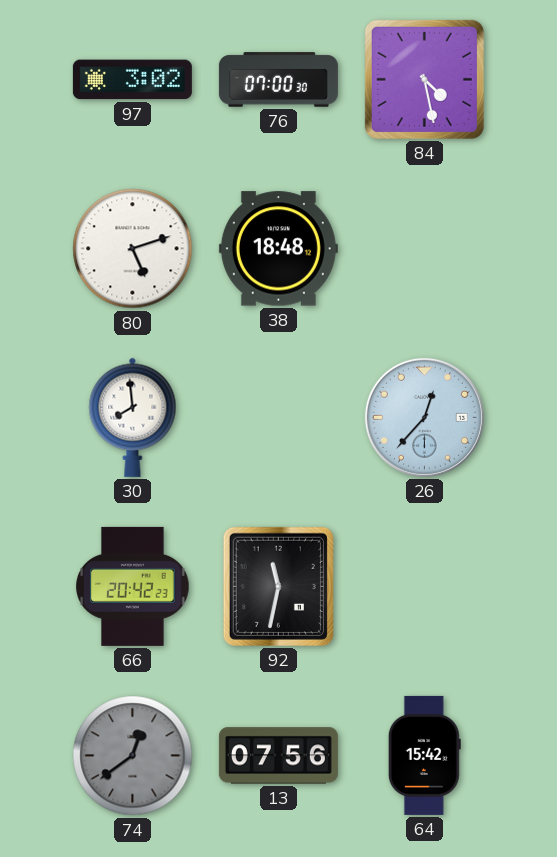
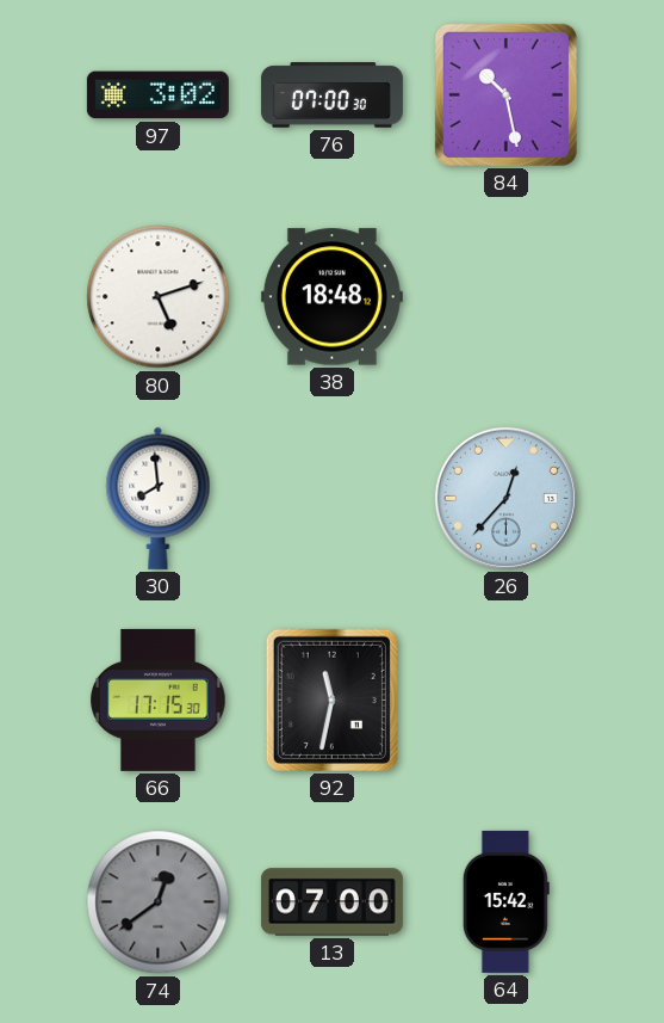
84: 4:28 -> 10:28
66: 20:42 -> 17:15
13: 07:56 -> 07:00
